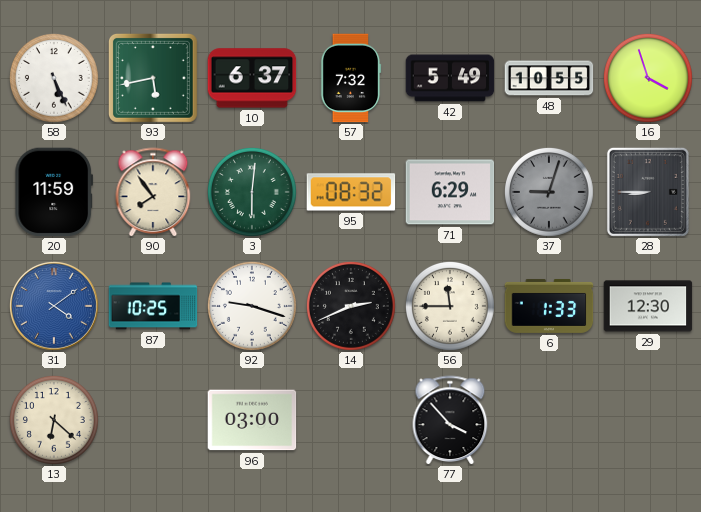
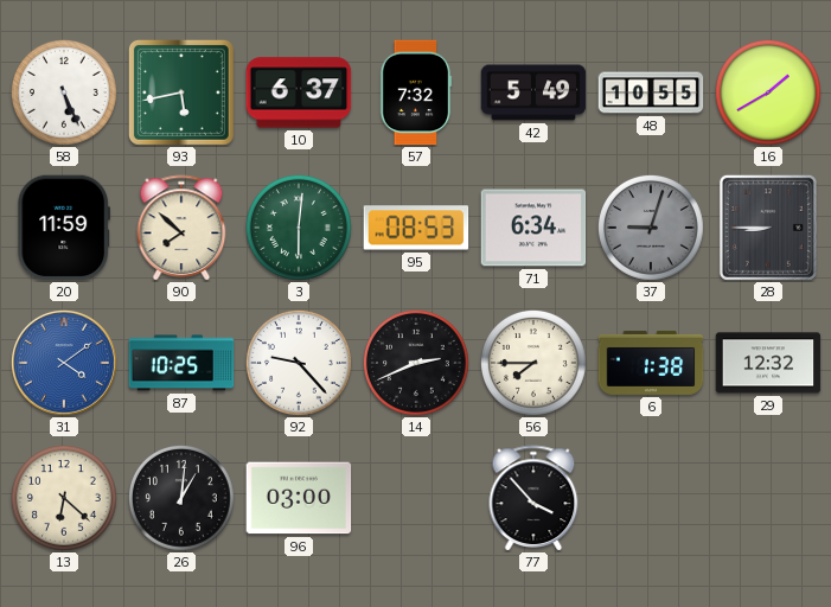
16: 3:57 -> 1:40
90: 7:54 -> 7:52
95: 08:32 -> 08:53
71: 6:29 -> 6:34
92: 9:18 -> 9:23
56: 11:45 -> 7:45
6: 1:33 -> 1:38
29: 12:30 -> 12:32
26: none -> 1:01
